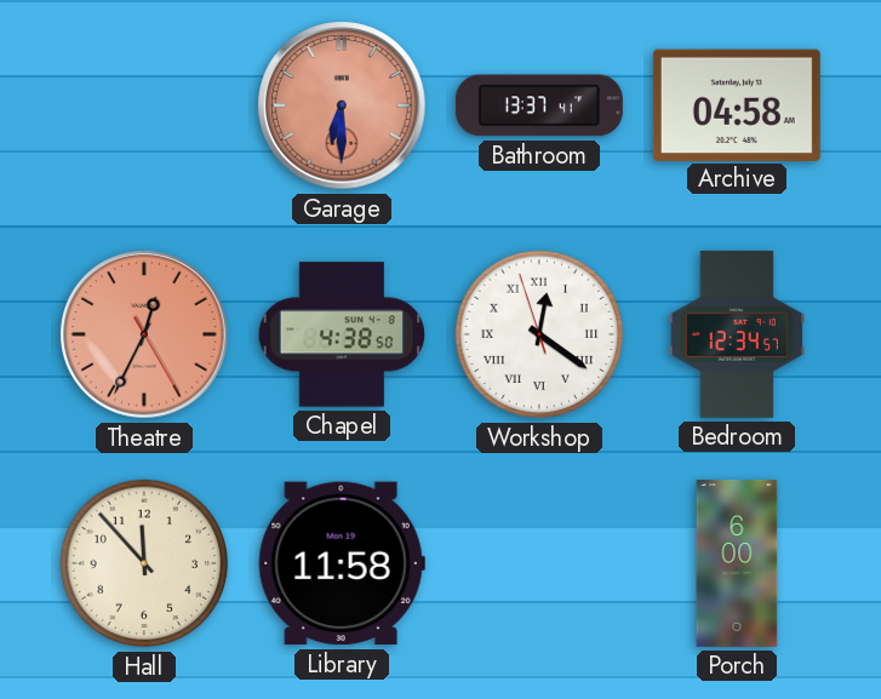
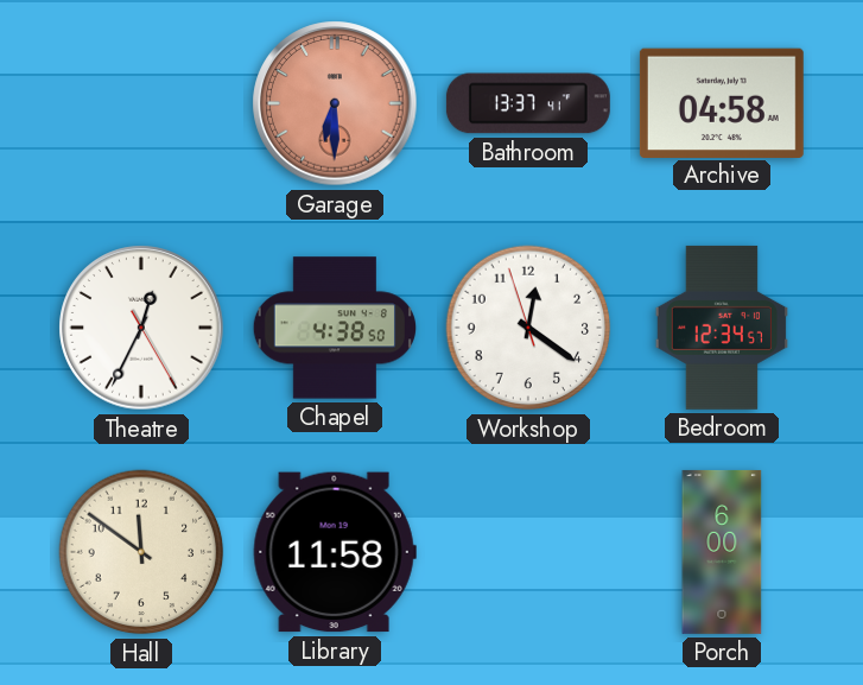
Theatre dial: salmon -> white
Workshop numerals: Roman -> Arabic
Hall: 11:53 -> 11:51
